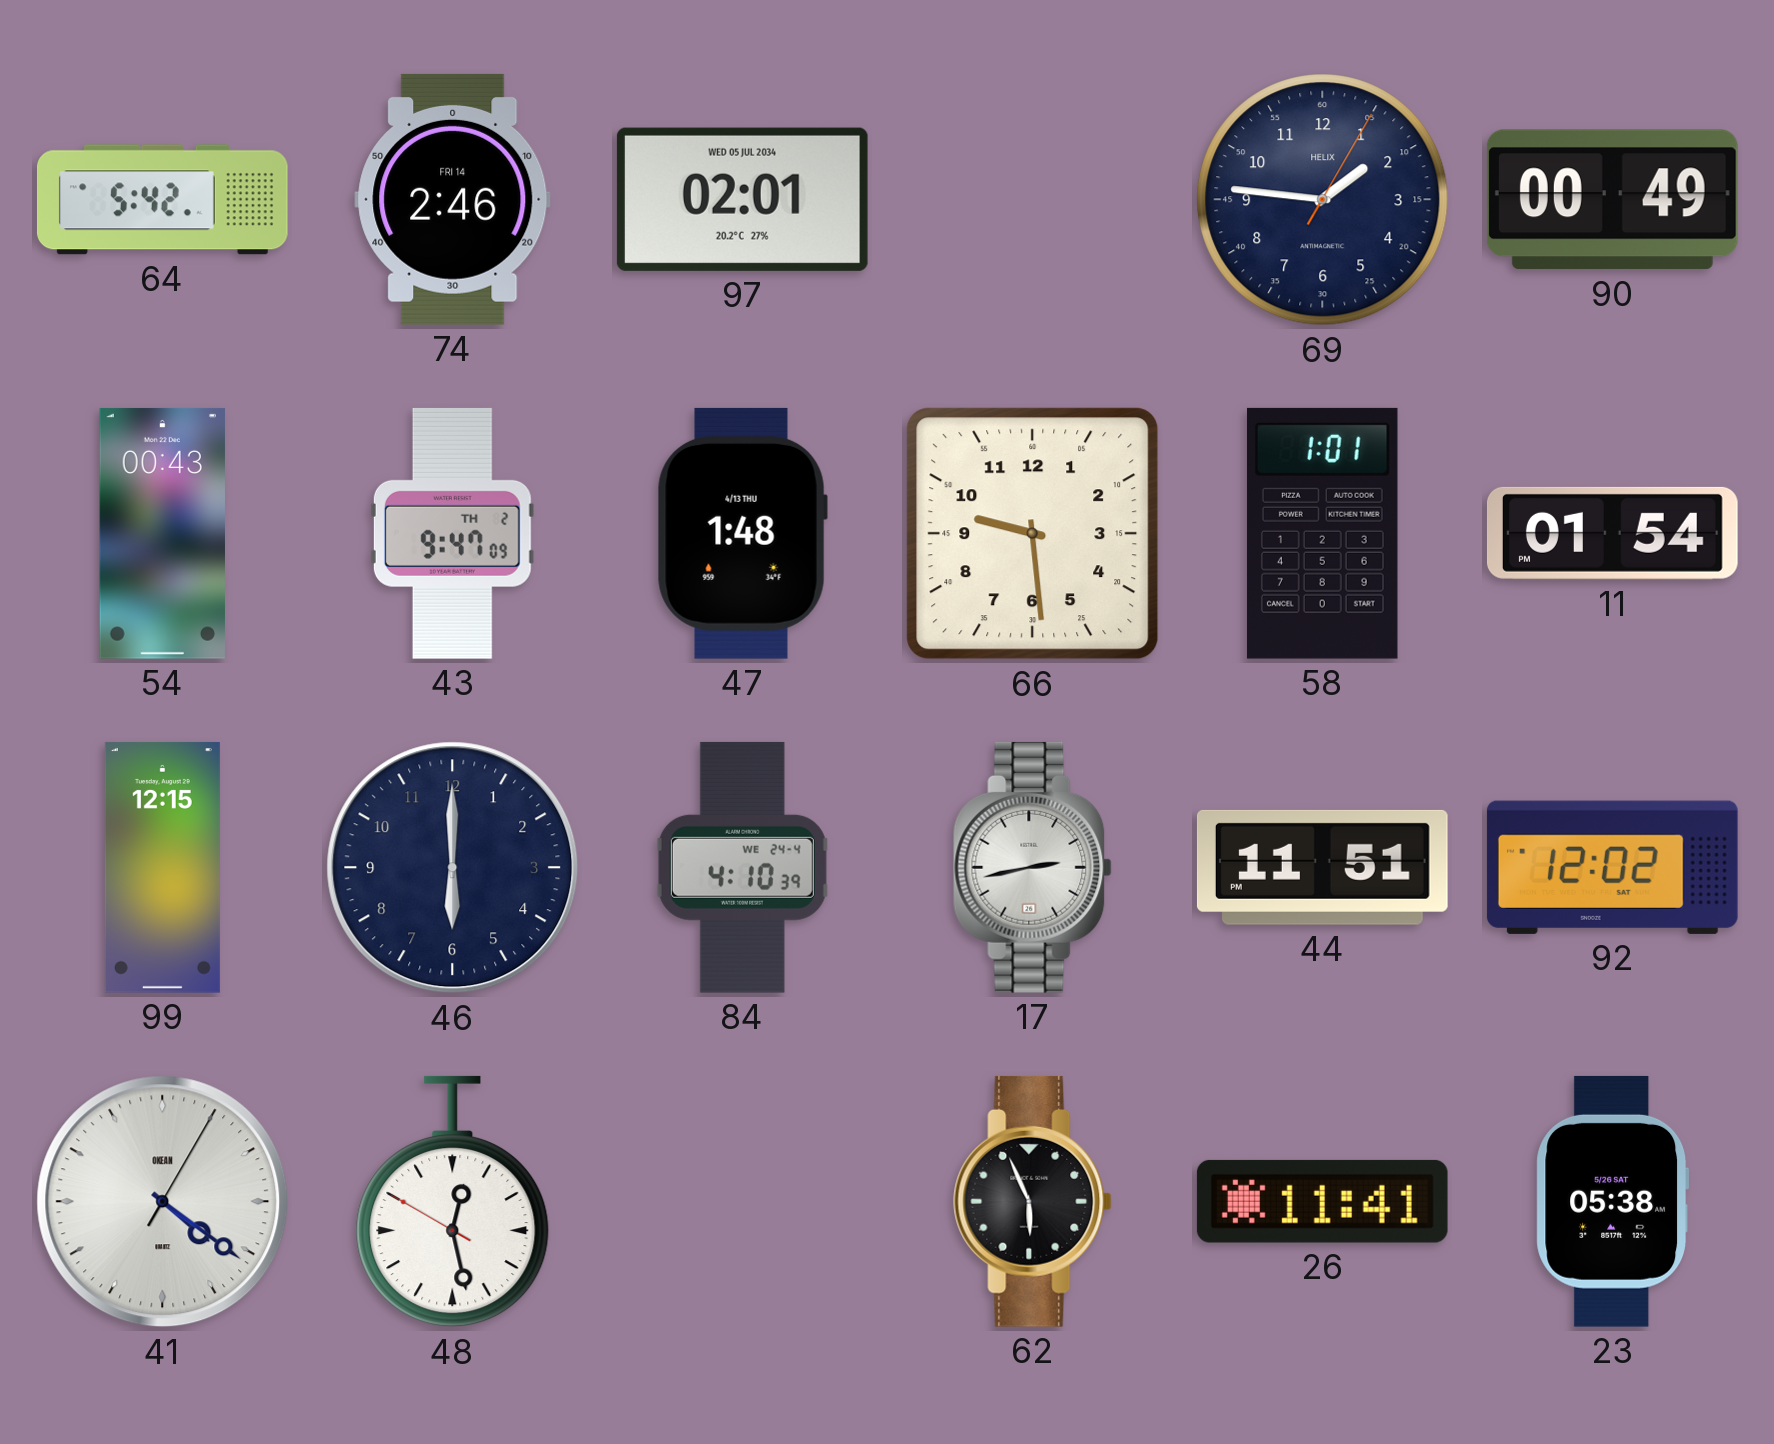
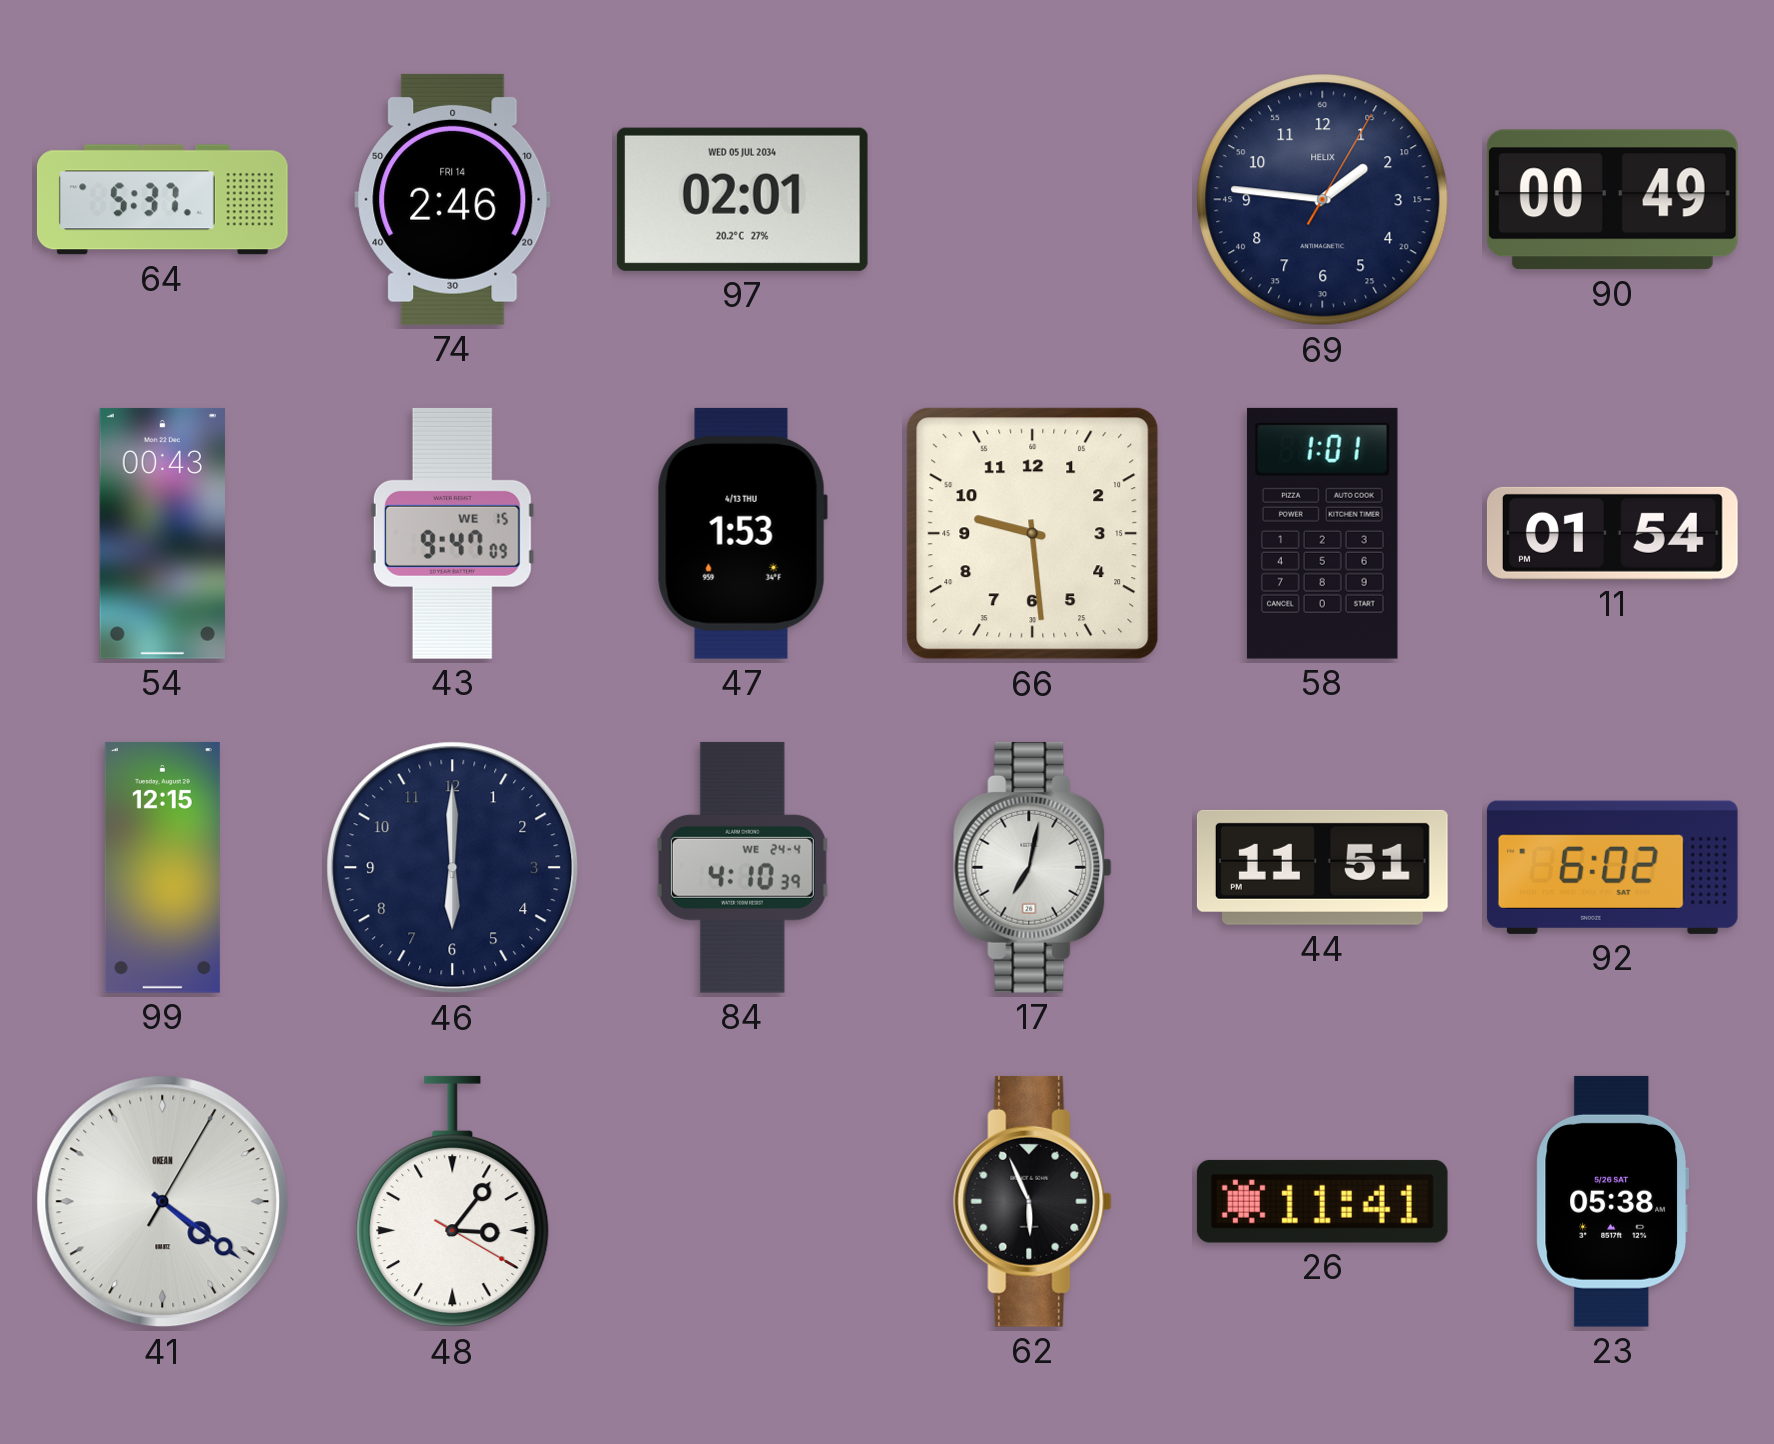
64: 5:42 -> 5:37
43 date: TH 2 -> WE 15
47: 1:48 -> 1:53
17: 2:43 -> 7:02
92: 12:02 -> 6:02
48: 12:27 -> 3:06
